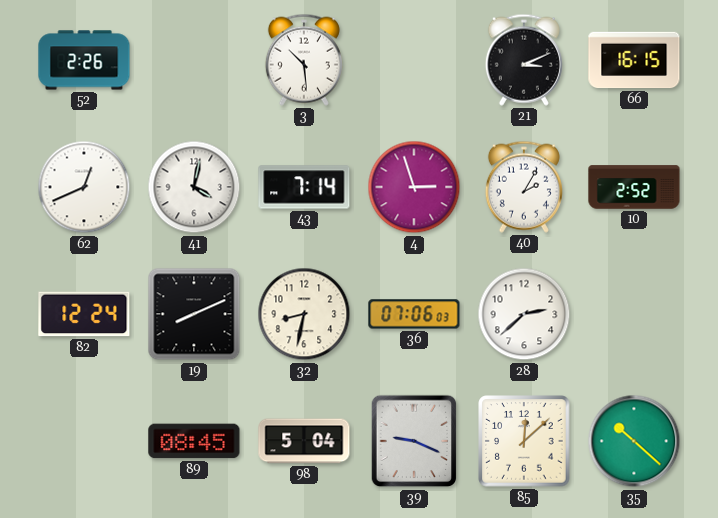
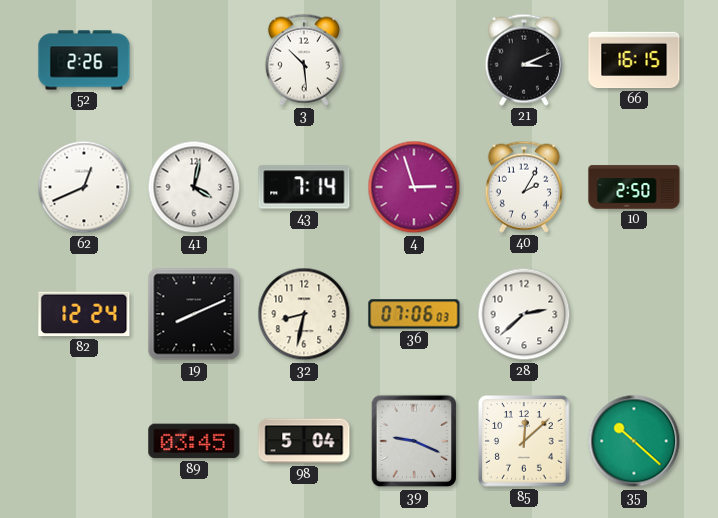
10: 2:52 -> 2:50
89: 08:45 -> 03:45
